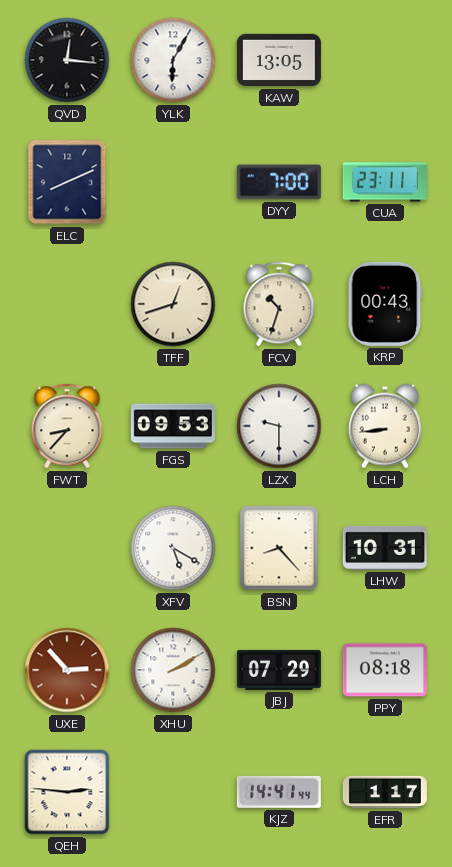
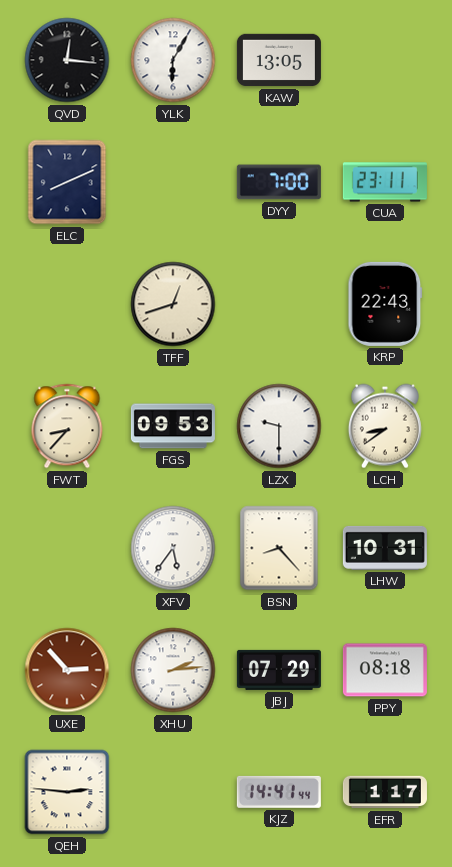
FCV: 10:33 -> none
KRP: 00:43 -> 22:43
LCH: 8:44 -> 8:39
XFV: 5:20 -> 5:36
XHU: 2:10 -> 2:14
